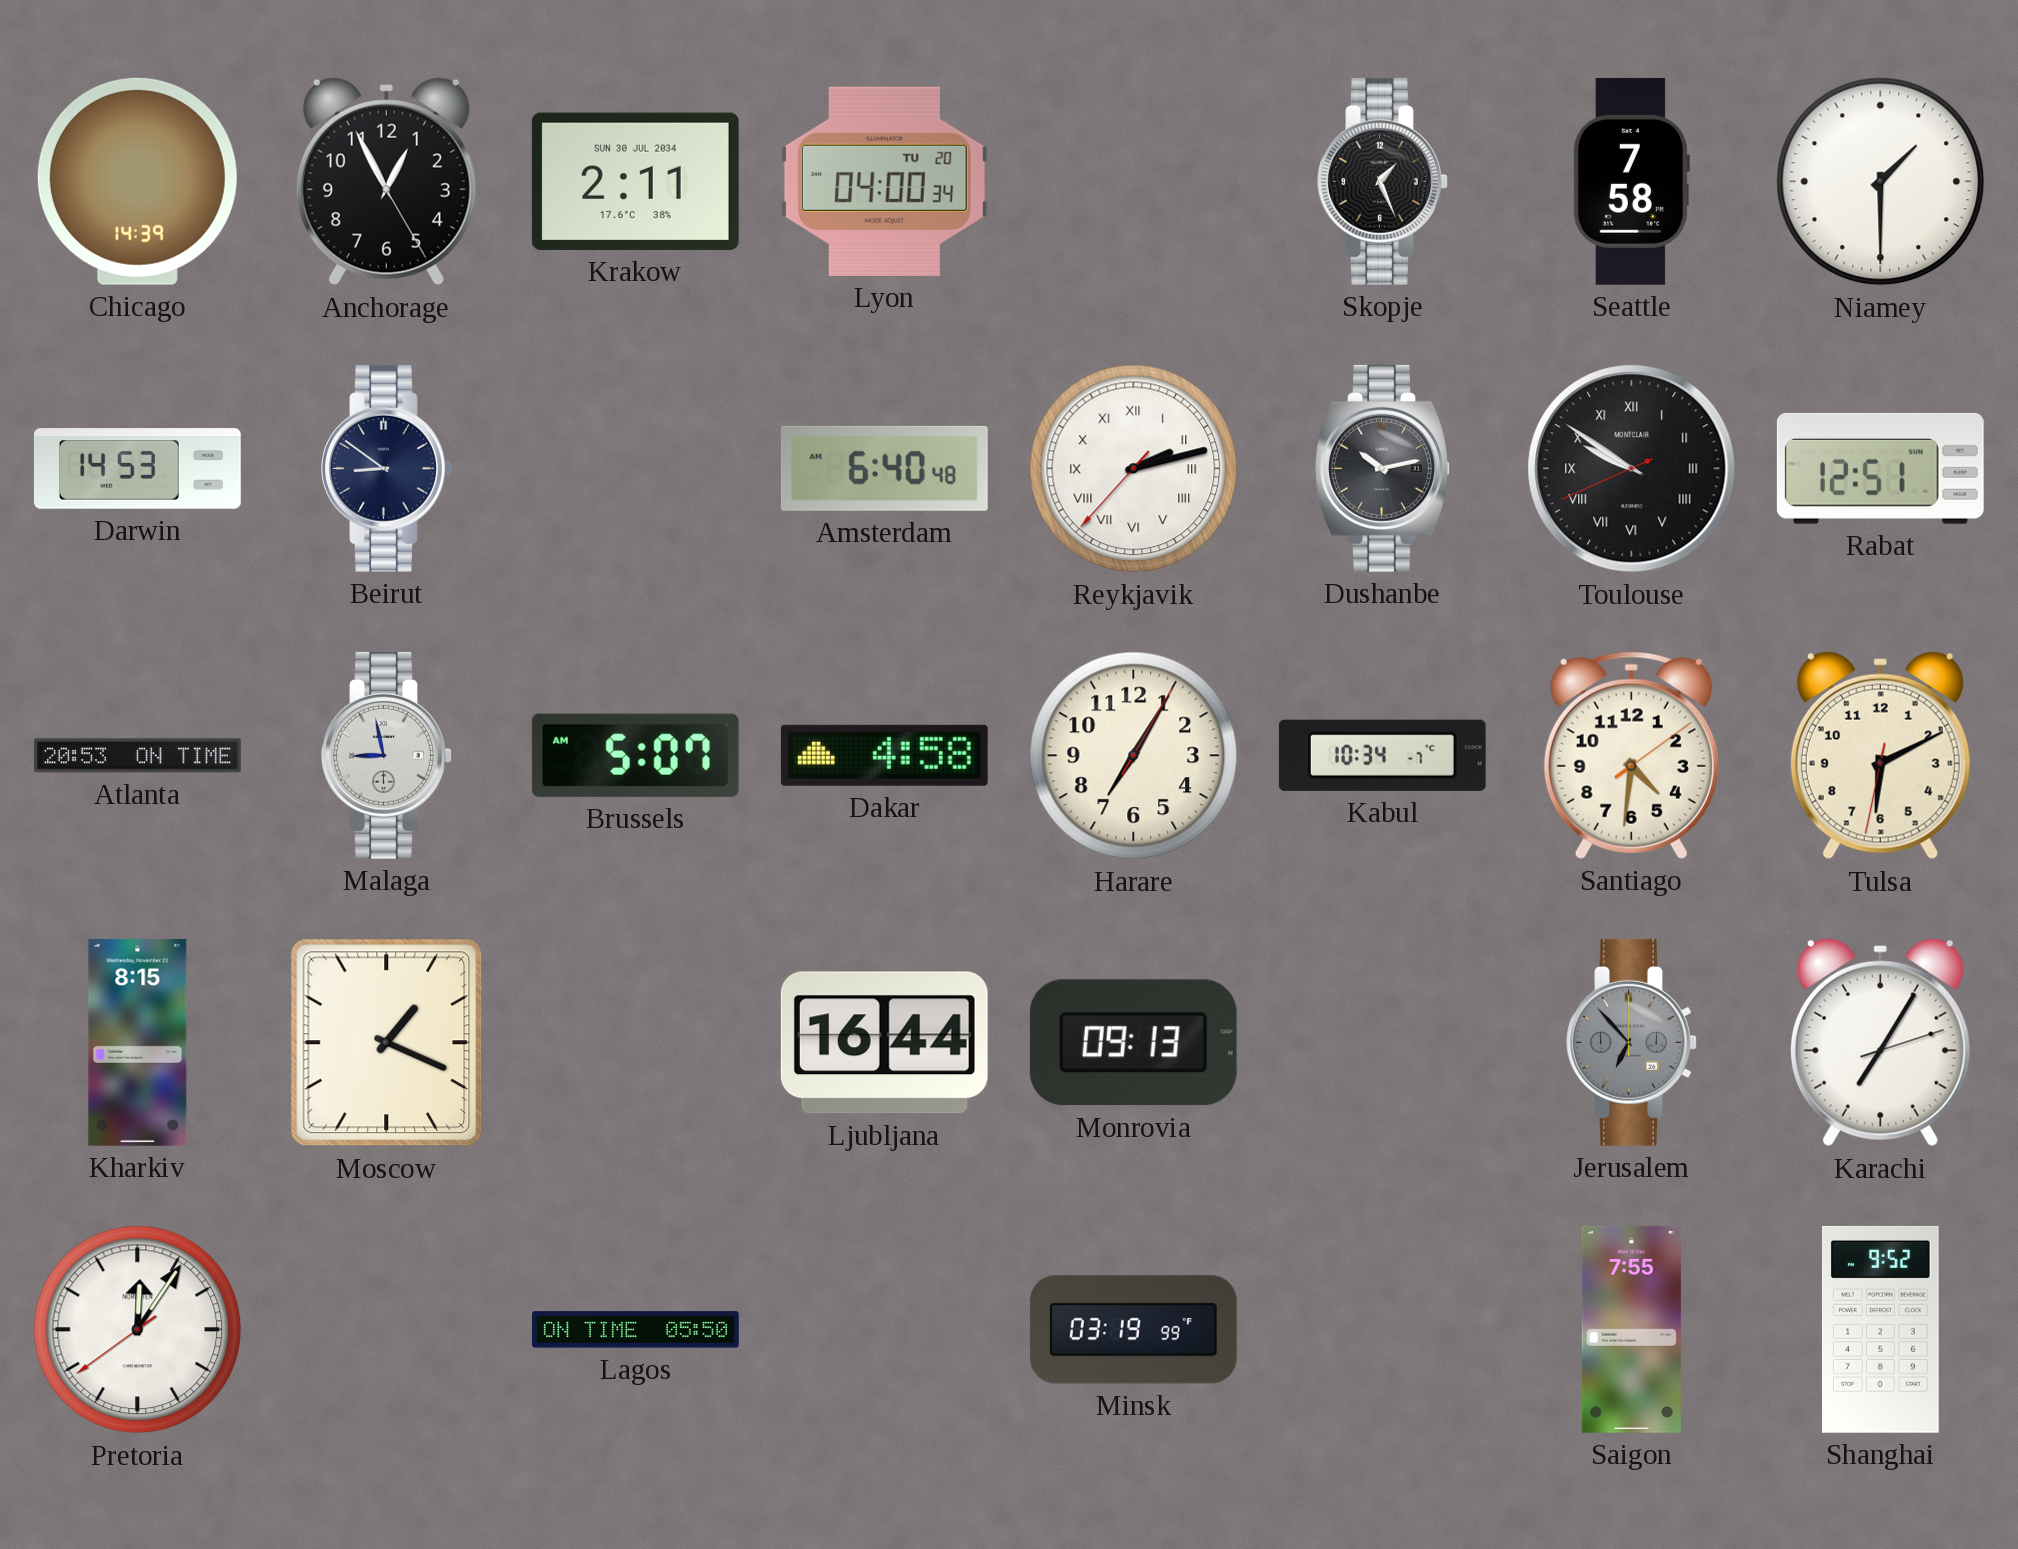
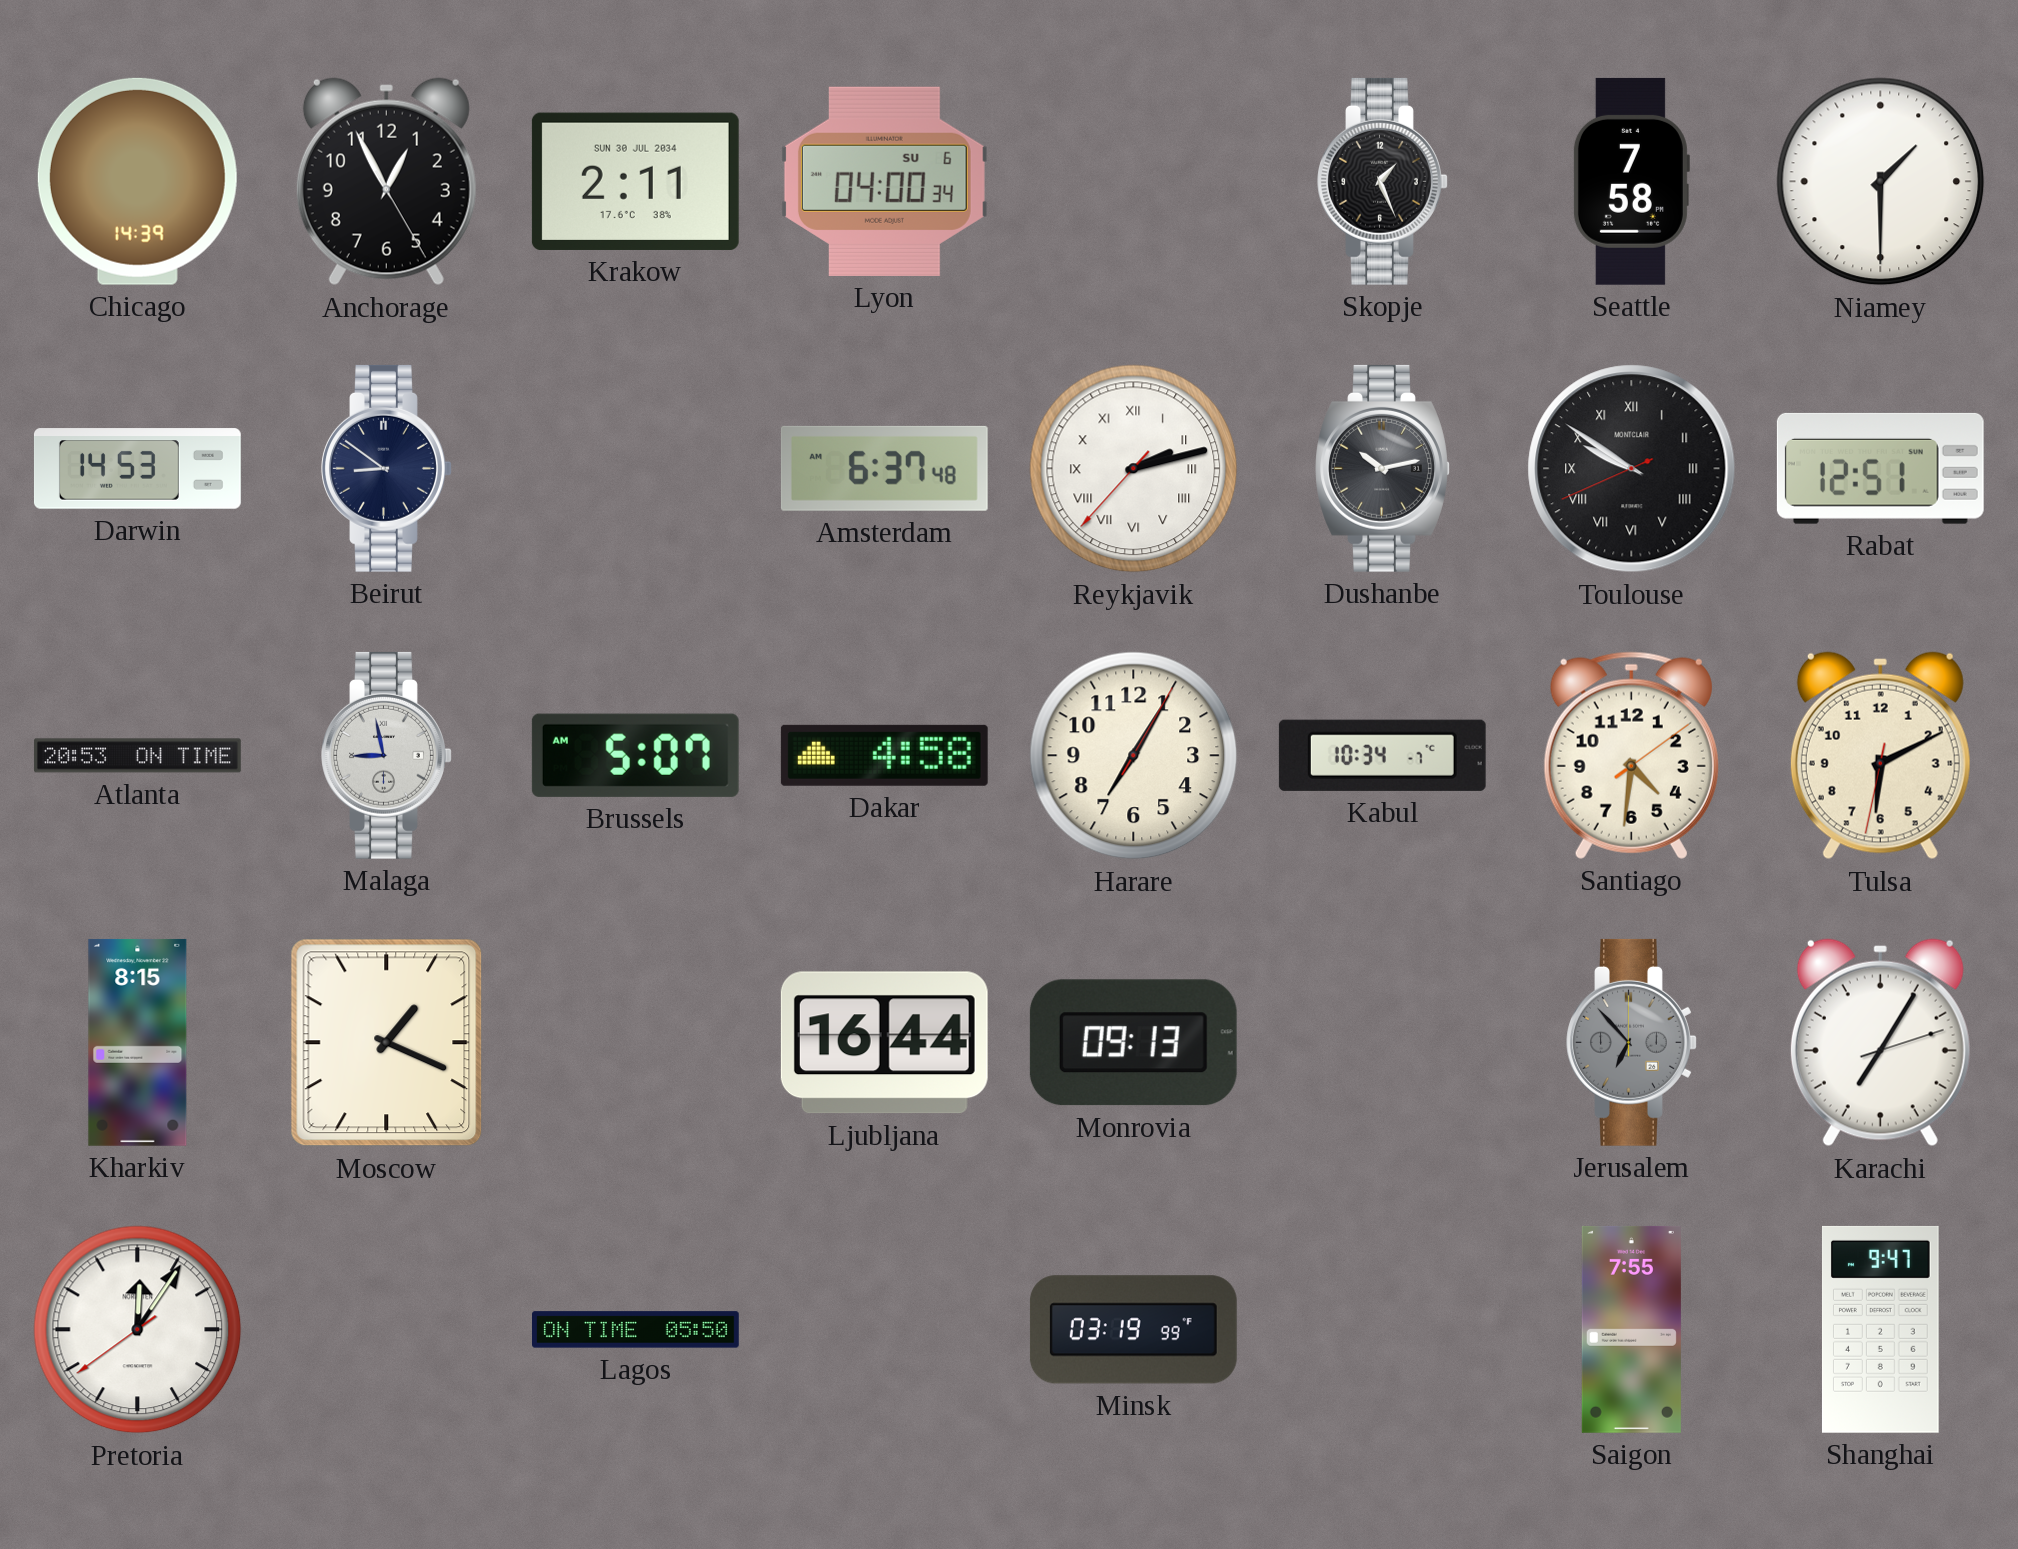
Lyon date: TU 20 -> SU 6
Amsterdam: 6:40 -> 6:37
Shanghai: 9:52 -> 9:47
